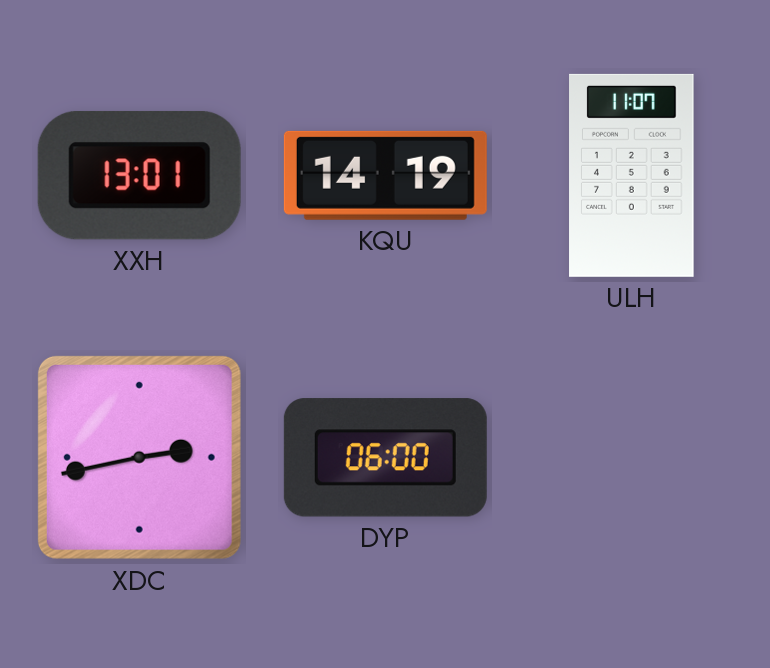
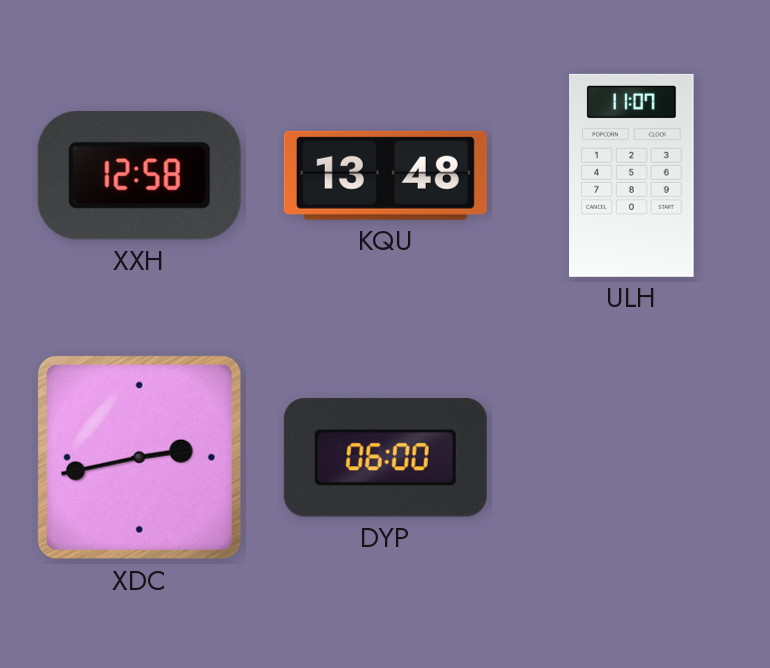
XXH: 13:01 -> 12:58
KQU: 14:19 -> 13:48
